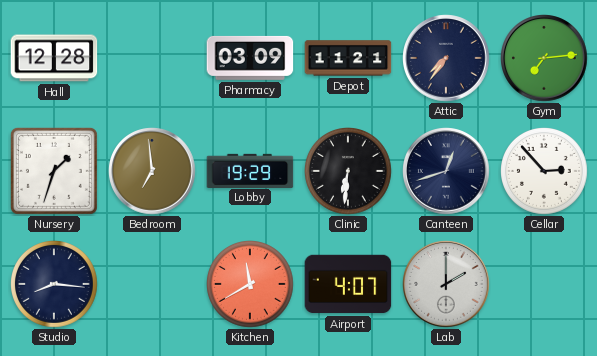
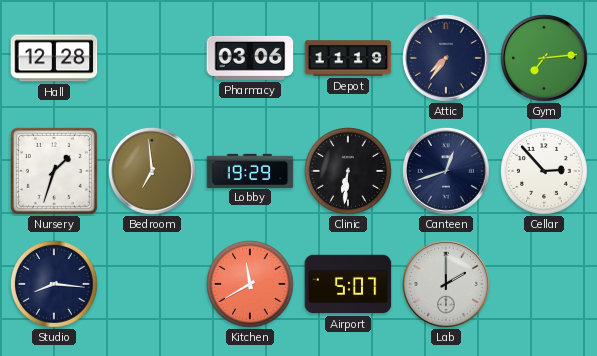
Pharmacy: 03:09 -> 03:06
Depot: 11:21 -> 11:19
Airport: 4:07 -> 5:07
